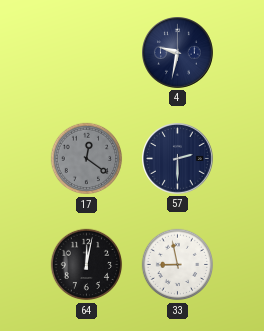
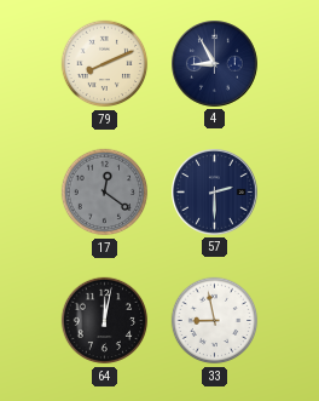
79: none -> 8:11
4: 9:32 -> 8:55
